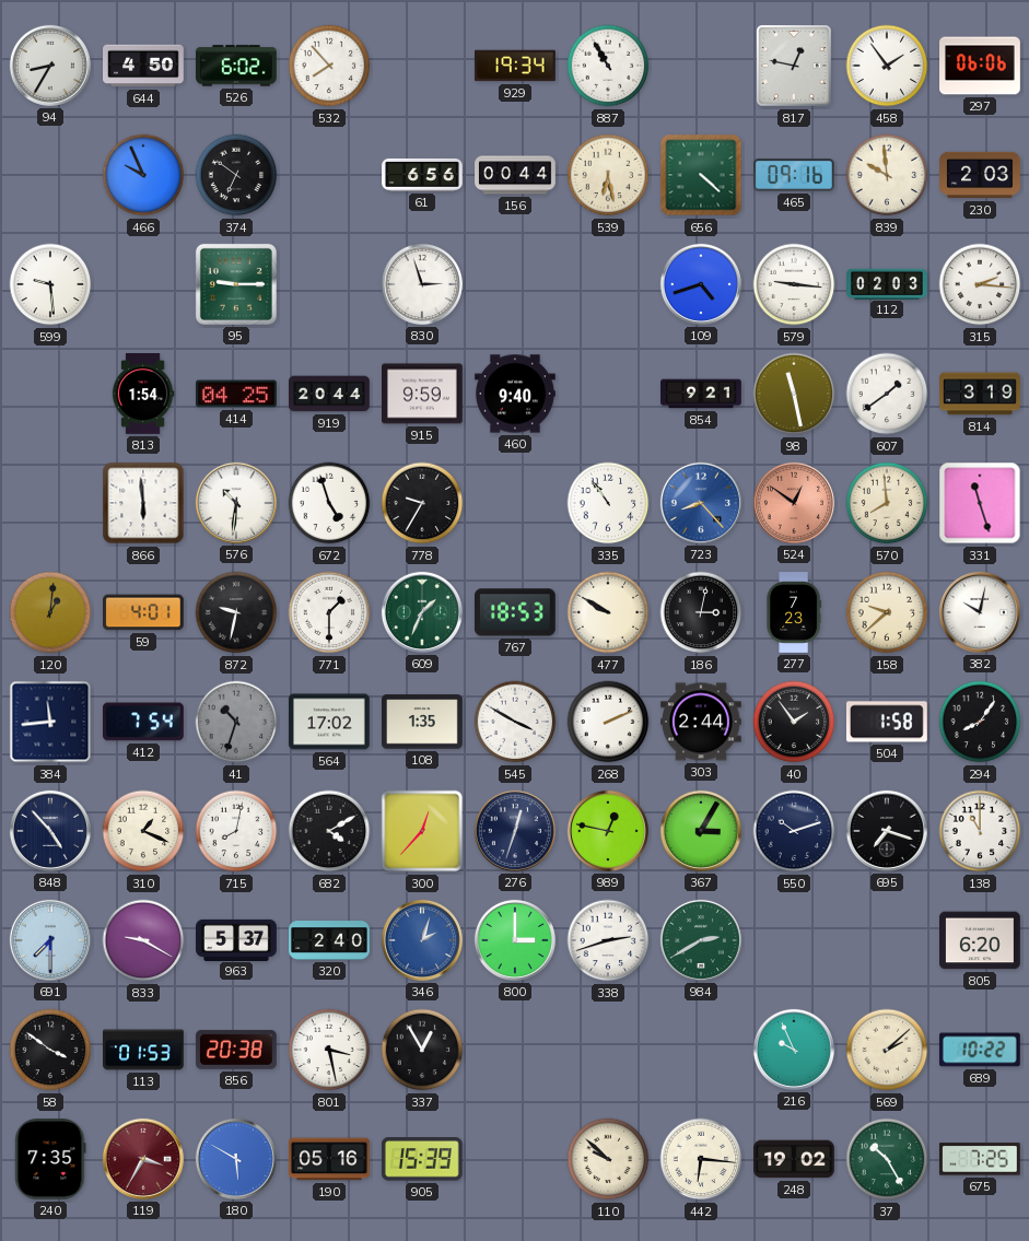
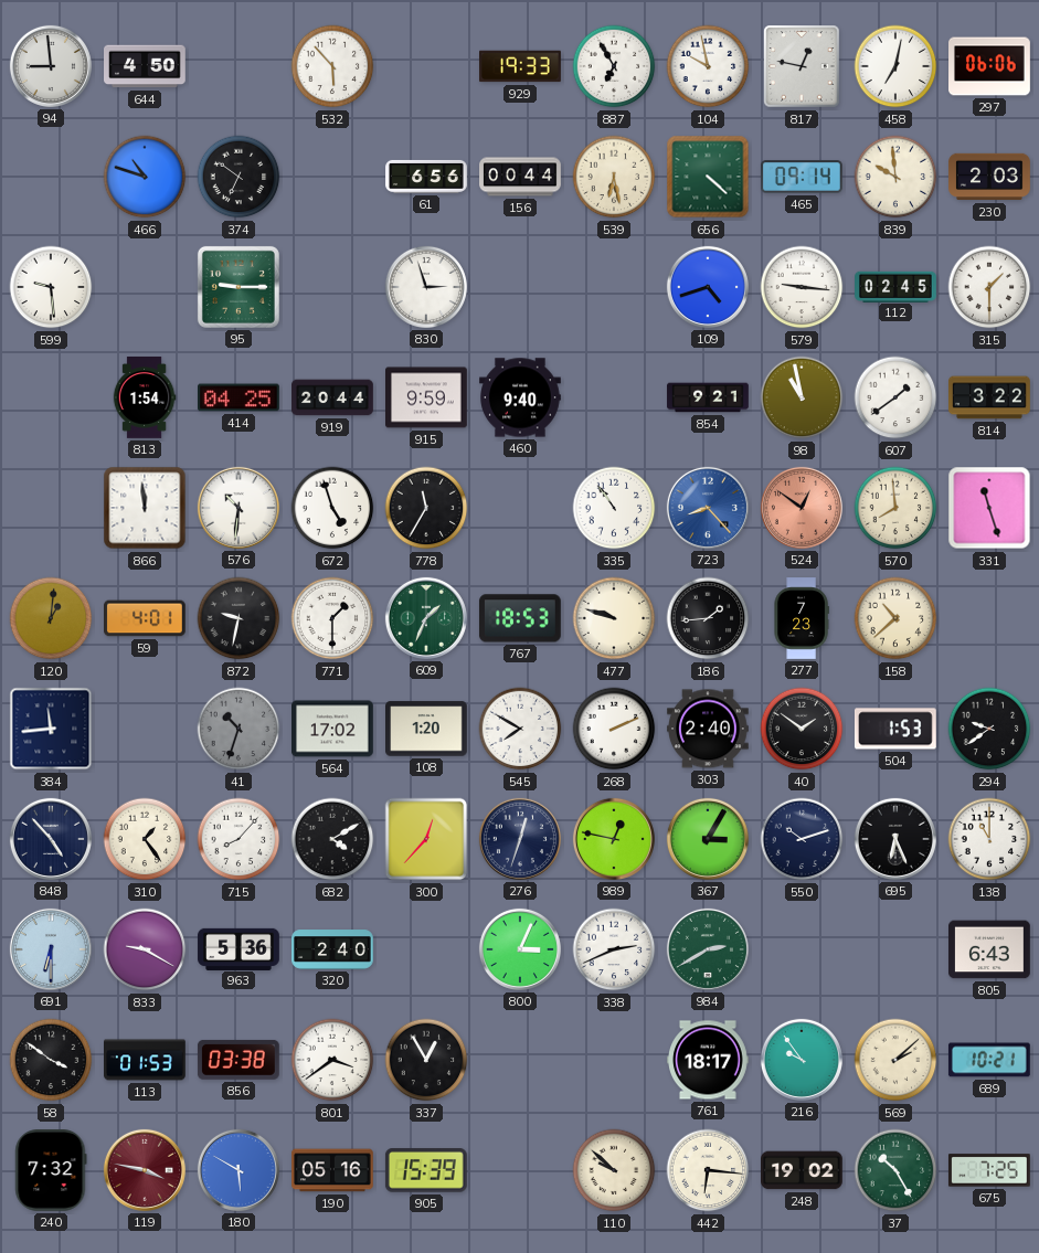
94: 8:35 -> 8:59
526: 6:02 -> none
532: 7:53 -> 5:53
929: 19:34 -> 19:33
887: 10:55 -> 6:55
104: none -> 9:58
458: 1:54 -> 7:02
466: 9:56 -> 10:48
465: 09:16 -> 09:14
112: 02:03 -> 02:45
315: 2:16 -> 1:30
98: 11:28 -> 10:58
814: 3:19 -> 3:22
866: 5:59 -> 11:59
778: 9:35 -> 11:35
477: 9:50 -> 9:48
186: 3:02 -> 1:44
158: 9:38 -> 10:38
382: 10:02 -> none
412: 7:54 -> none
108: 1:35 -> 1:20
545: 3:50 -> 7:50
303: 2:44 -> 2:40
40: 1:54 -> 1:51
504: 1:58 -> 1:53
294: 8:06 -> 9:39
310: 1:19 -> 1:24
715: 8:02 -> 8:07
695: 7:18 -> 6:26
691: 7:30 -> 6:30
963: 5:37 -> 5:36
346: 2:03 -> none
800: 3:00 -> 3:04
338: 2:42 -> 2:41
805: 6:20 -> 6:43
856: 20:38 -> 03:38
801: 3:28 -> 3:39
761: none -> 18:17
216: 9:56 -> 9:54
689: 10:22 -> 10:21
240: 7:35 -> 7:32
119: 3:35 -> 3:47
